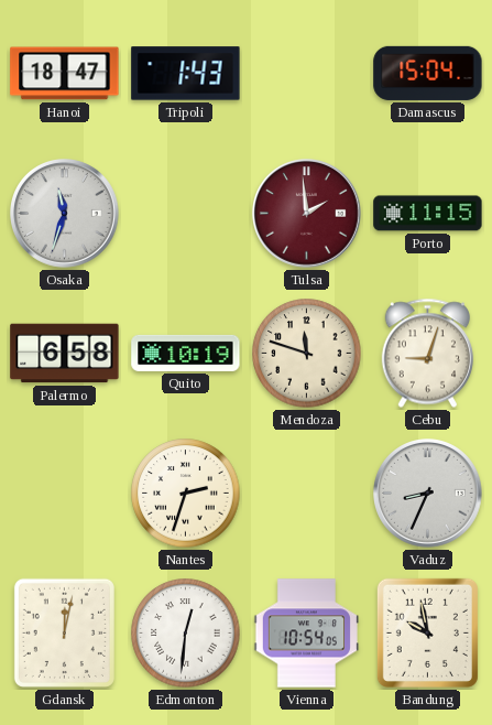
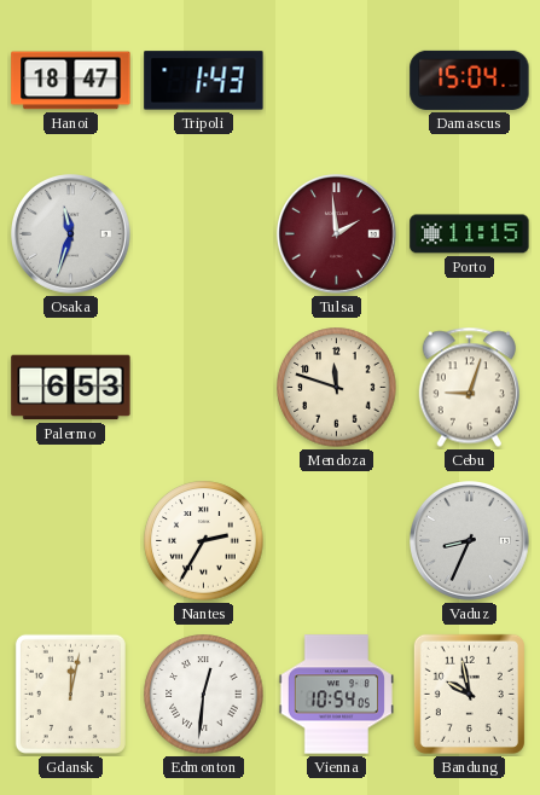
Palermo: 6:58 -> 6:53
Quito: 10:19 -> none
Nantes: 2:33 -> 2:35
